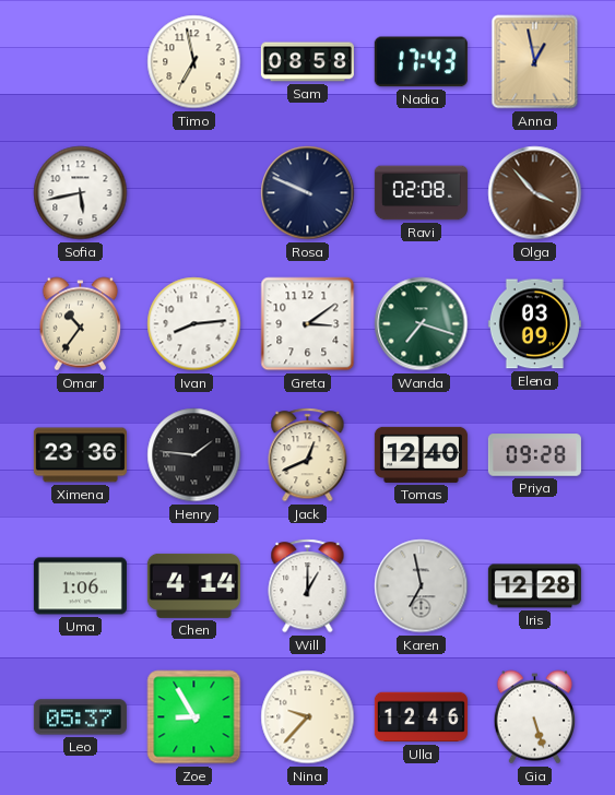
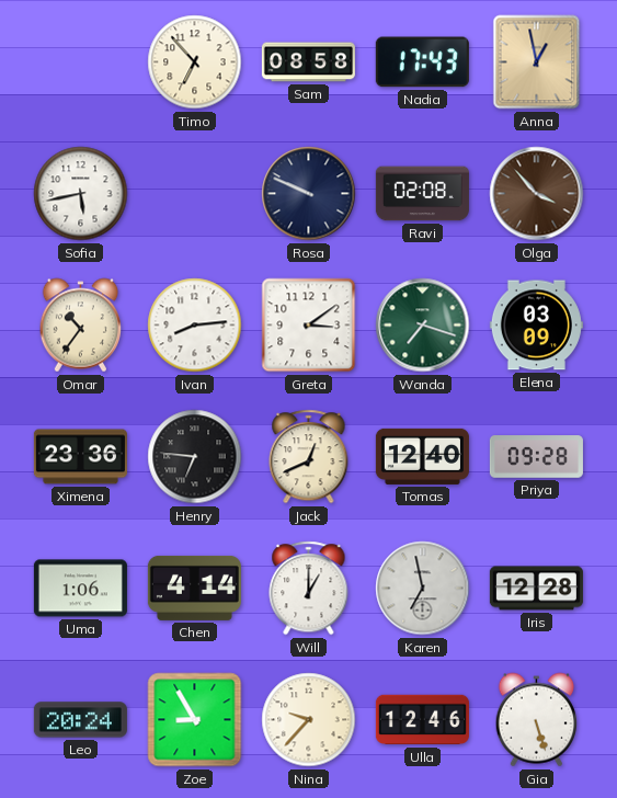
Timo: 6:58 -> 6:53
Henry: 1:46 -> 6:46
Leo: 05:37 -> 20:24
